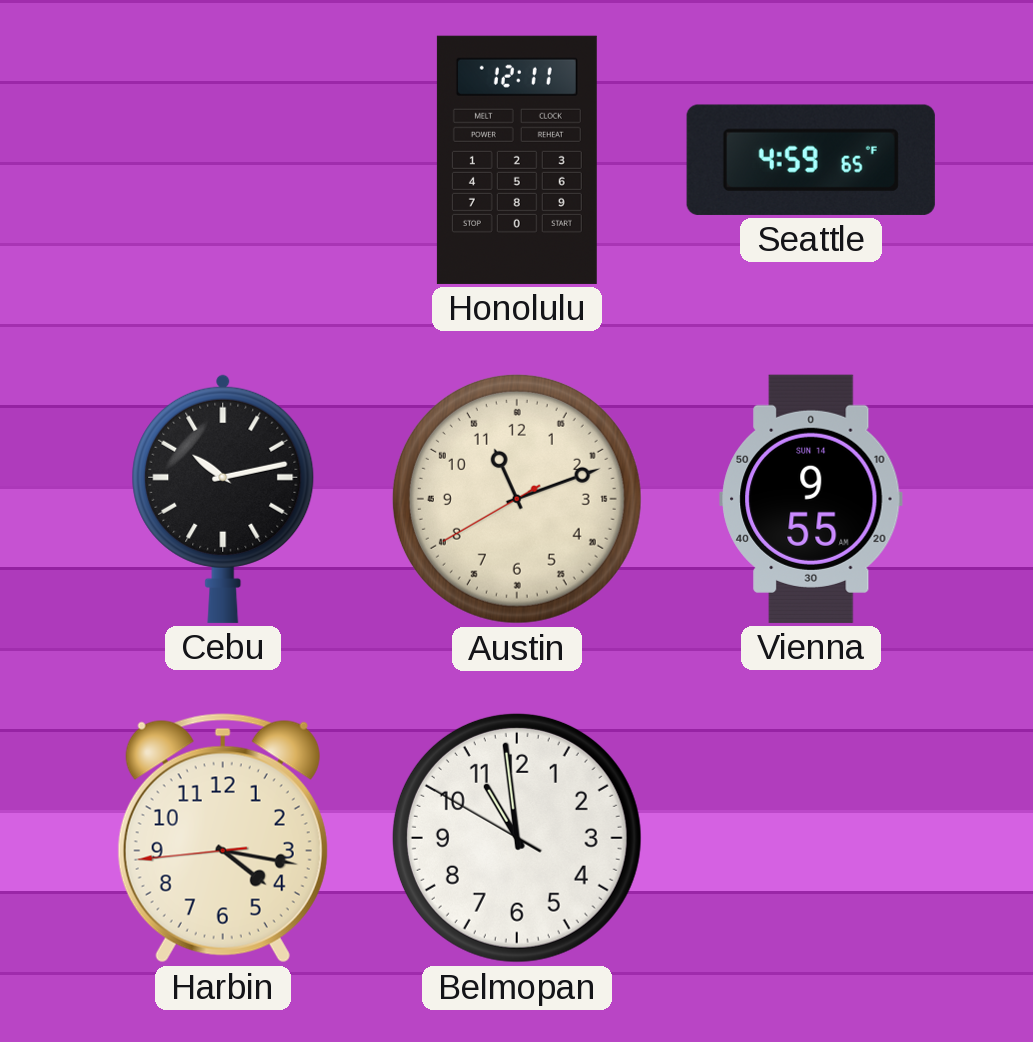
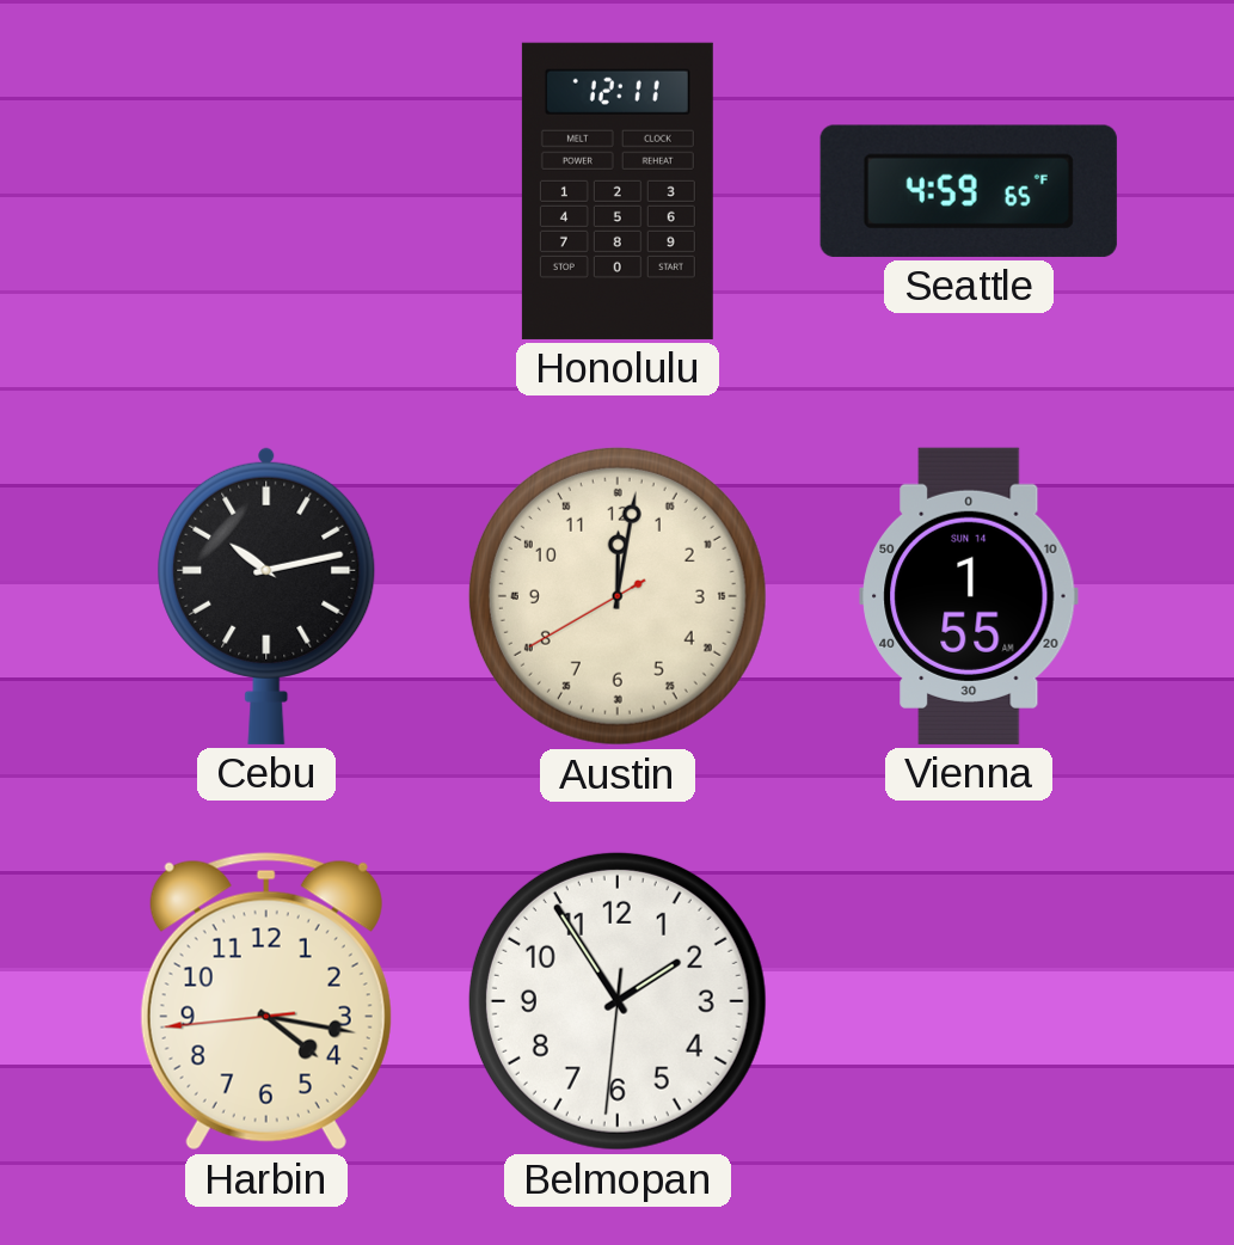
Austin: 11:11 -> 12:01
Vienna: 9:55 -> 1:55
Belmopan: 10:58 -> 1:54
